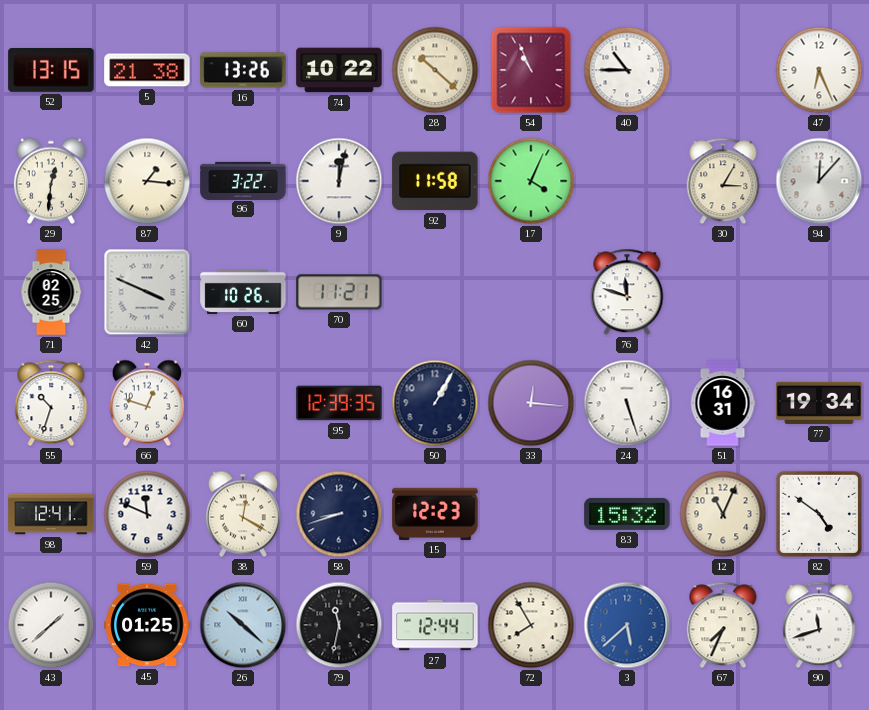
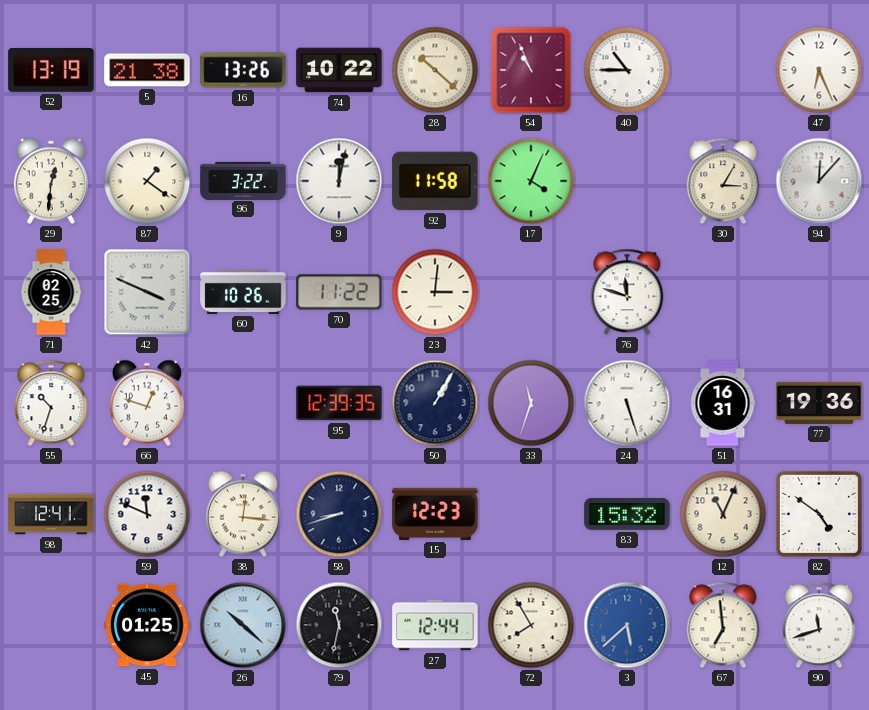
52: 13:15 -> 13:19
87: 1:16 -> 1:21
70: 11:21 -> 11:22
23: none -> 3:01
33: 12:16 -> 11:33
77: 19:34 -> 19:36
38: 12:20 -> 12:16
43: 1:38 -> none
67: 7:34 -> 6:59
